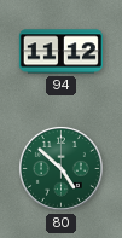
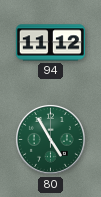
80: 4:52 -> 4:55
